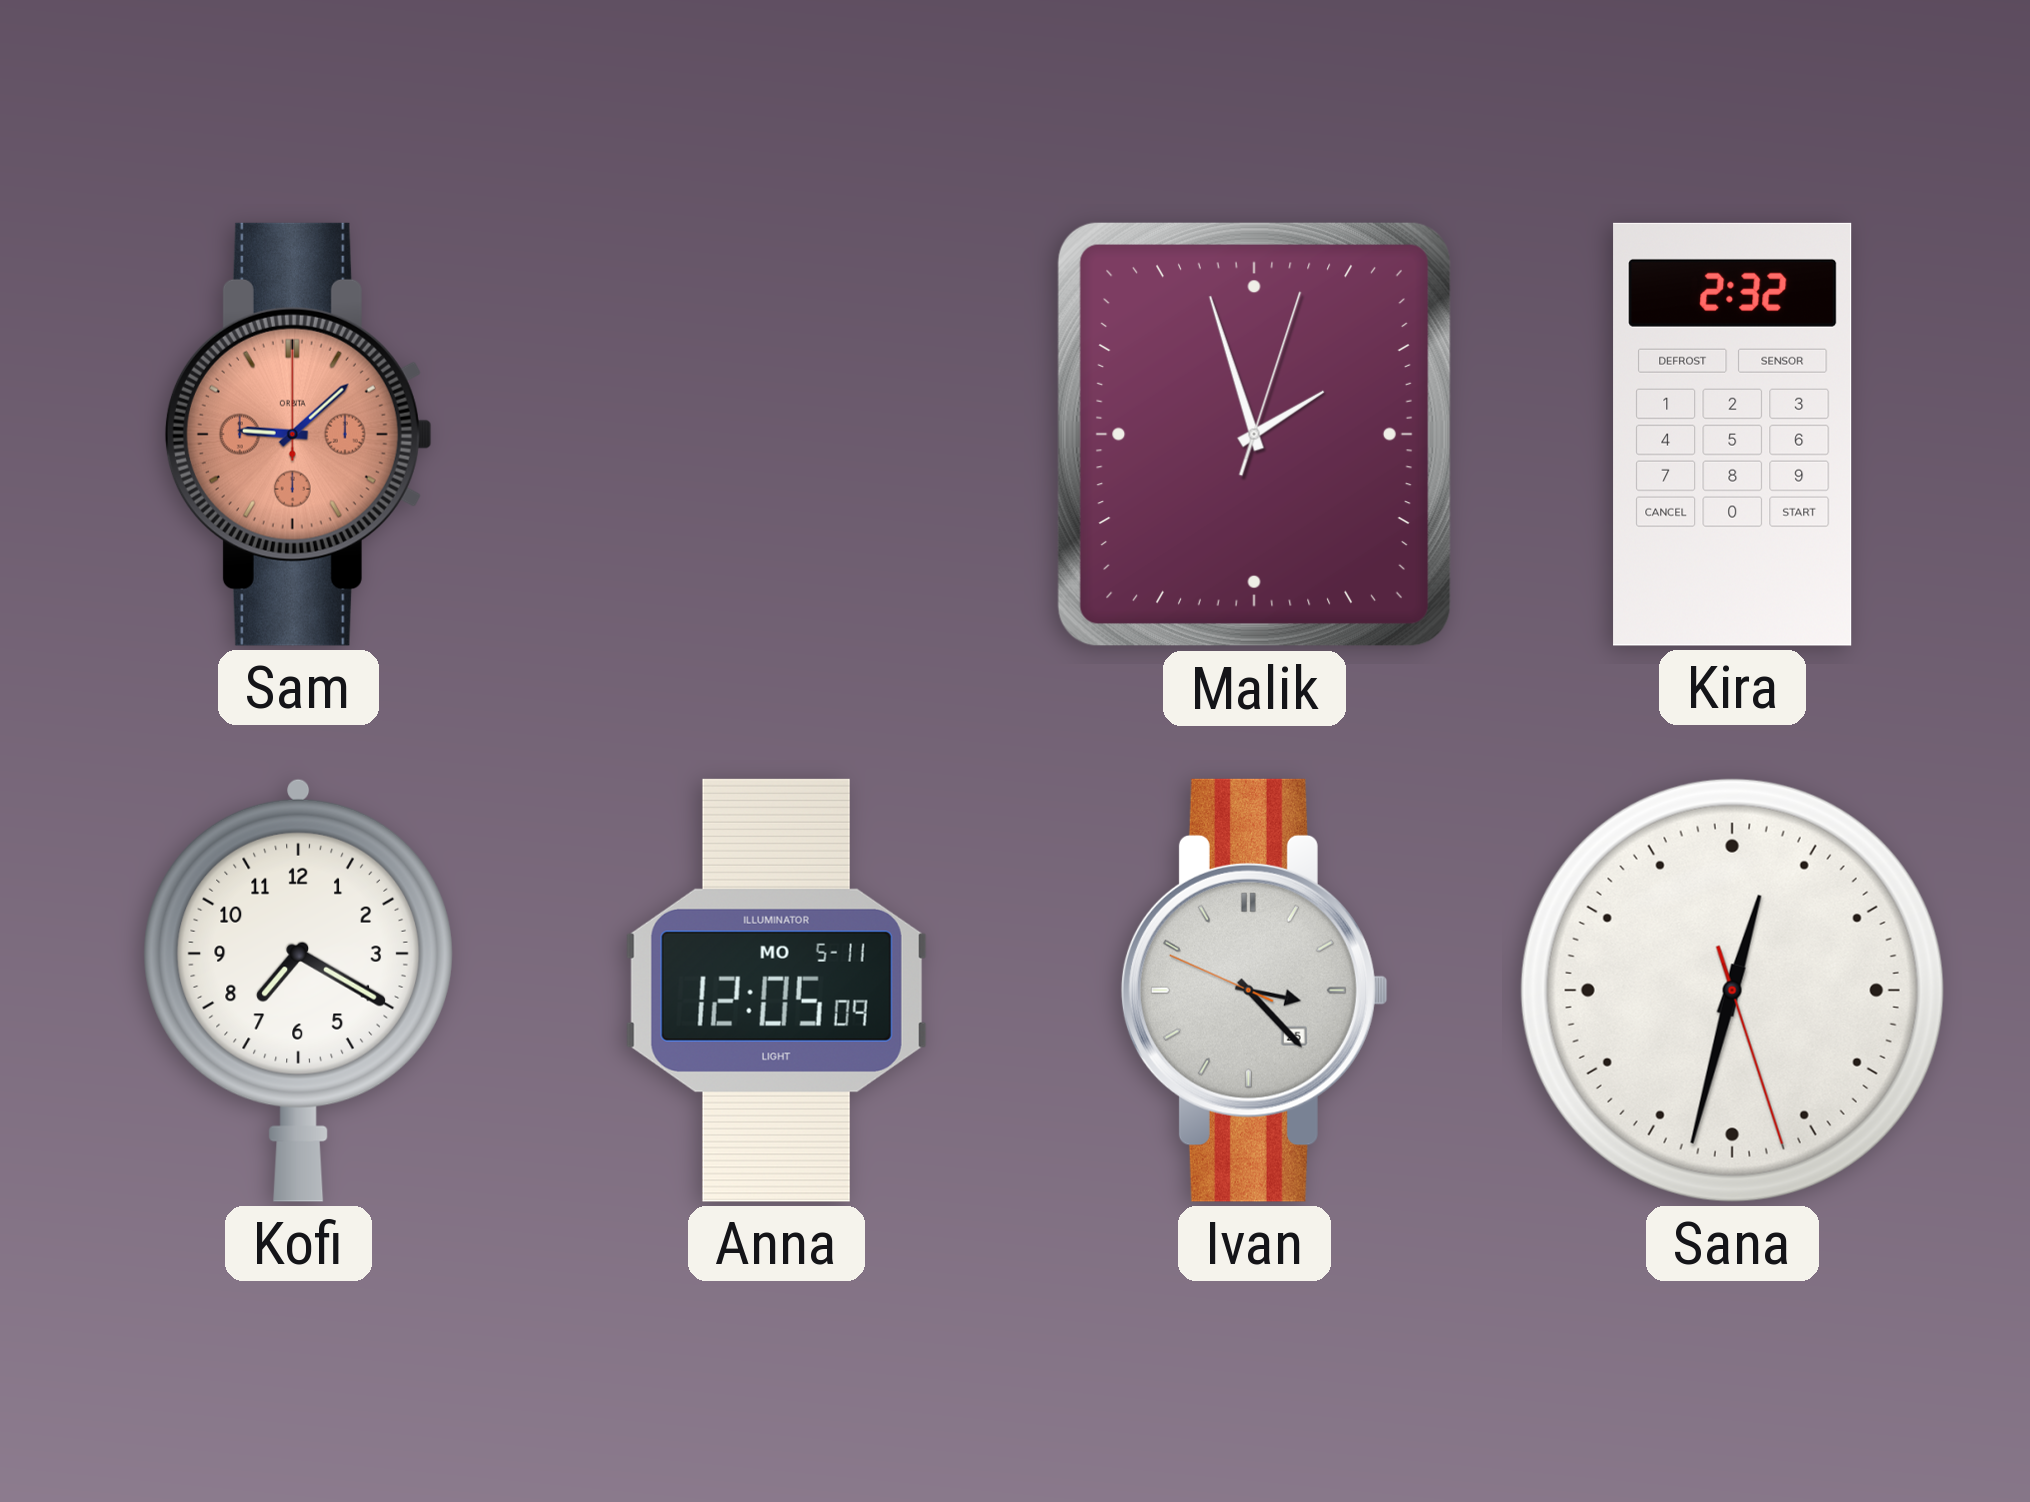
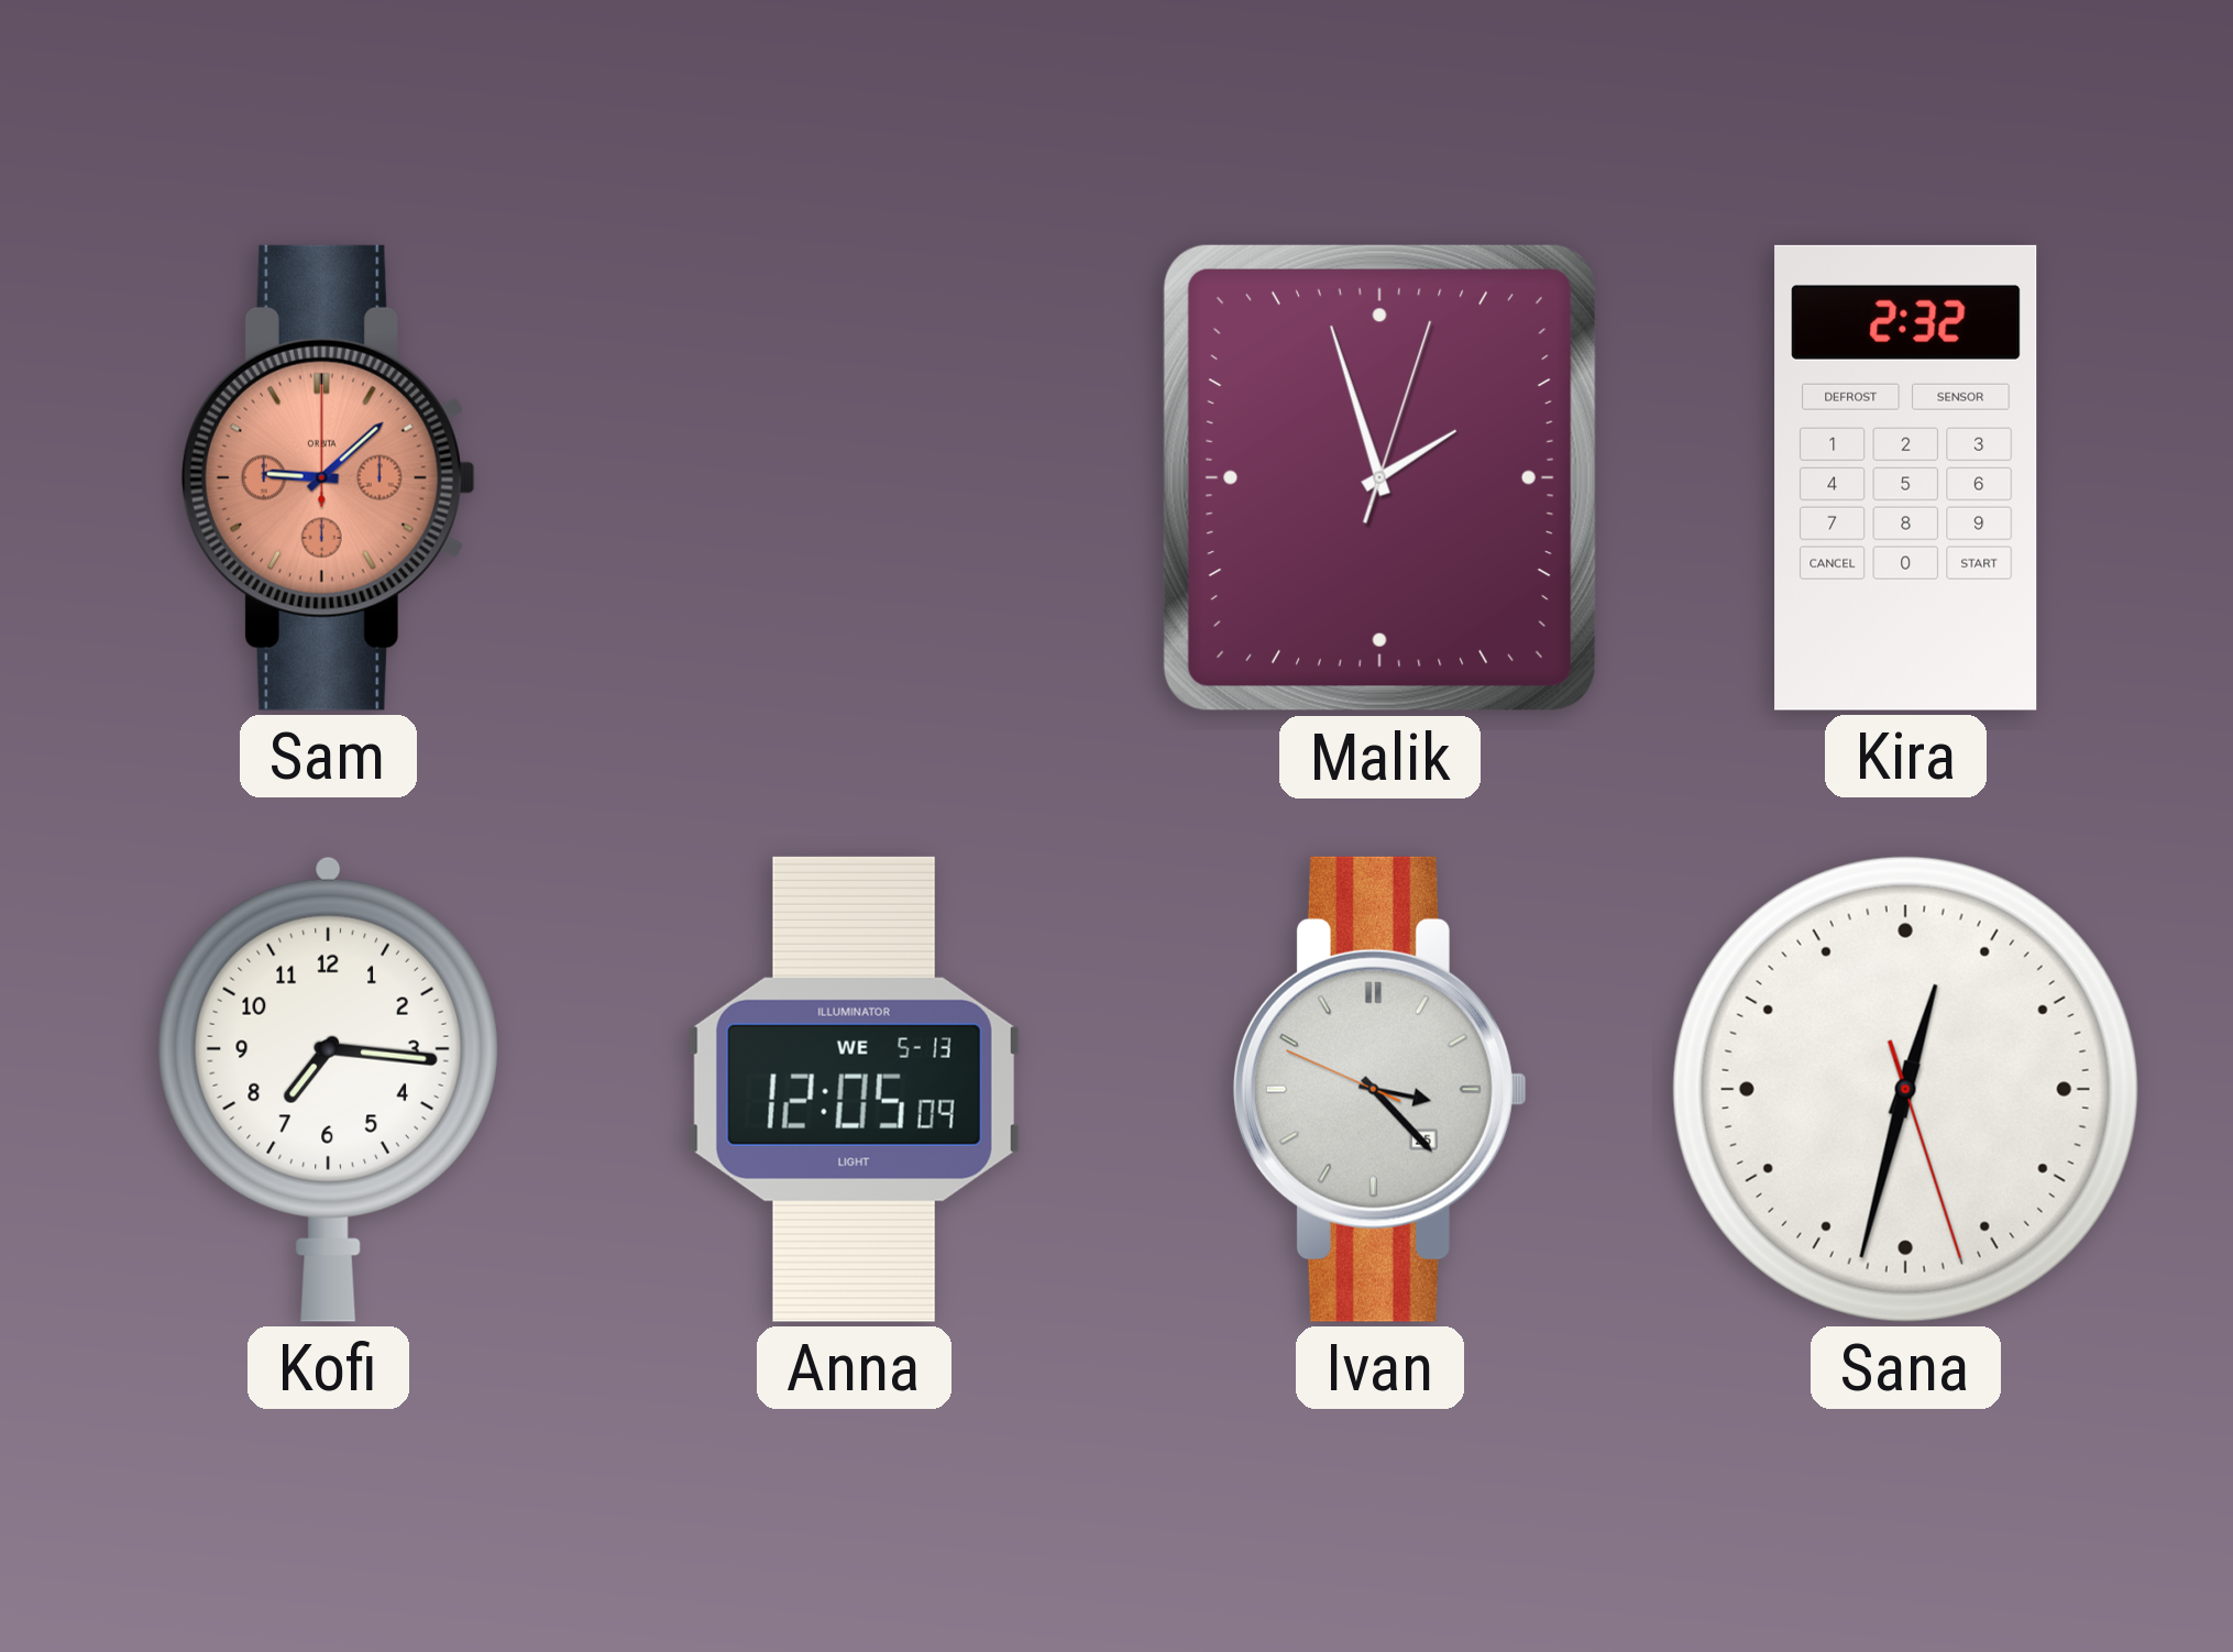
Kofi: 7:20 -> 7:16
Anna date: MO 5-11 -> WE 5-13
